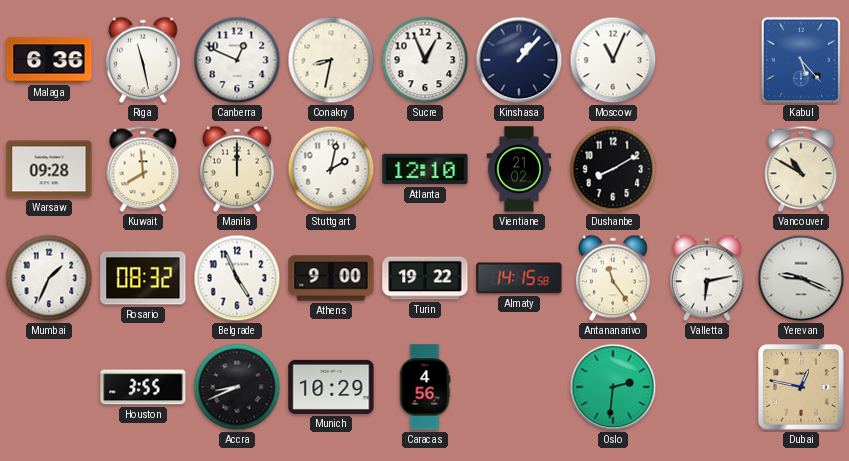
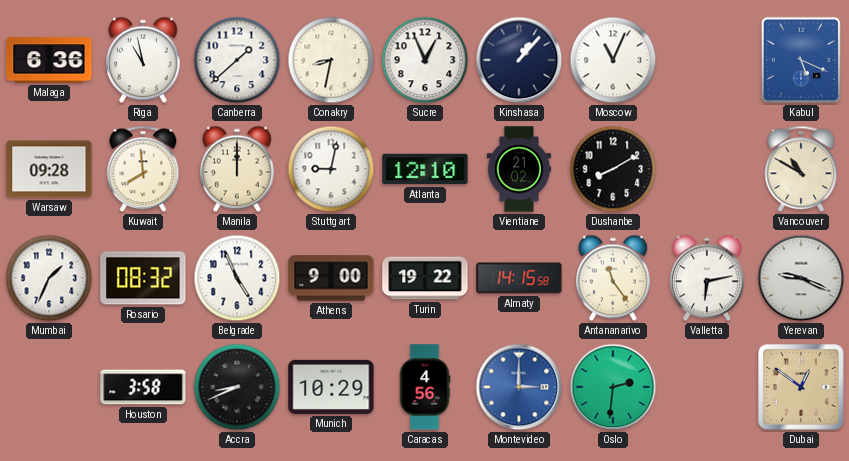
Riga: 11:28 -> 10:58
Canberra: 12:49 -> 1:38
Kabul: 5:23 -> 5:19
Stuttgart: 2:02 -> 9:02
Houston: 3:55 -> 3:58
Montevideo: none -> 3:00
Dubai: 12:47 -> 12:51
